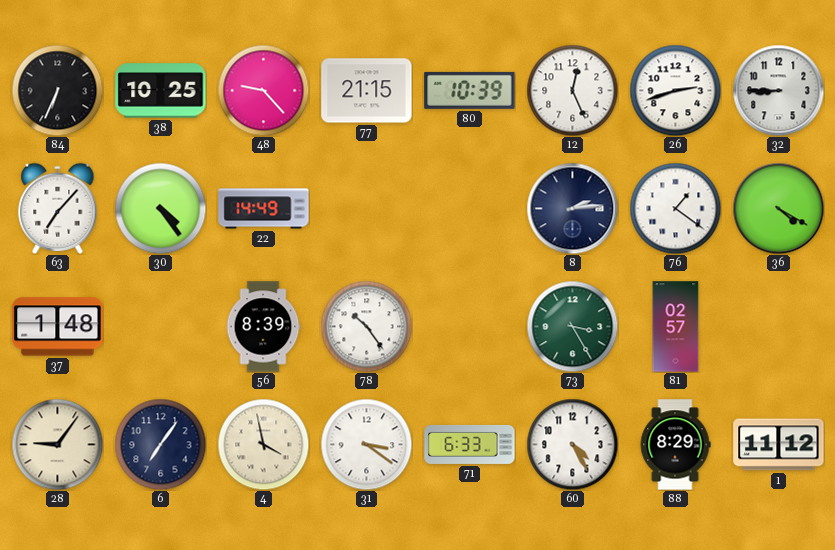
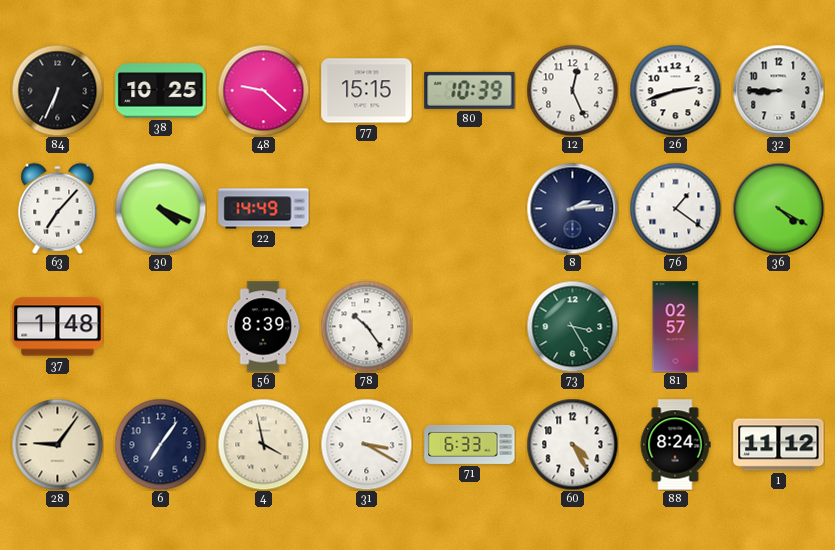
48: 9:23 -> 9:22
77: 21:15 -> 15:15
30: 4:24 -> 4:19
31: 3:21 -> 3:20
88: 8:29 -> 8:24
